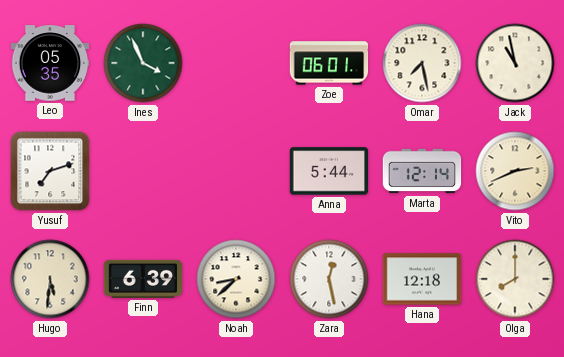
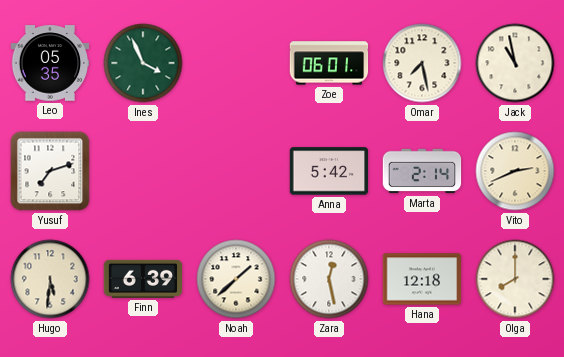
Anna: 5:44 -> 5:42
Marta: 12:14 -> 2:14
Noah: 8:38 -> 1:38
